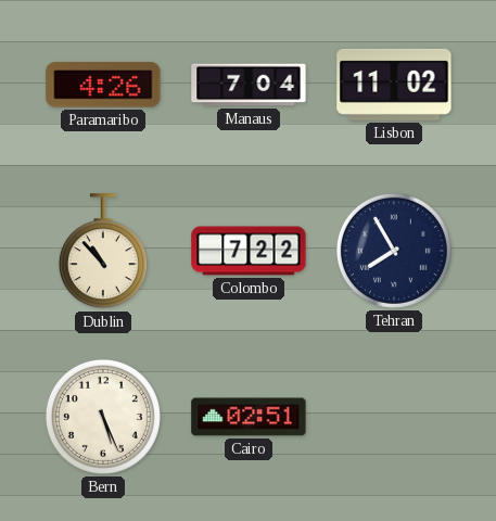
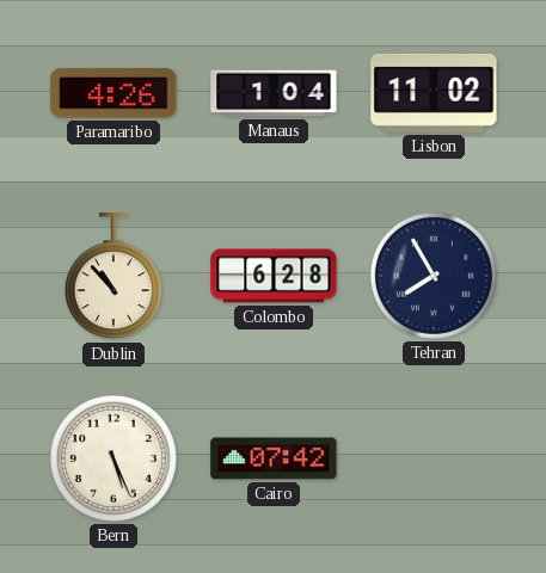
Manaus: 7:04 -> 1:04
Colombo: 7:22 -> 6:28
Cairo: 02:51 -> 07:42
